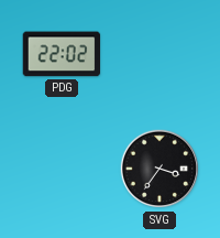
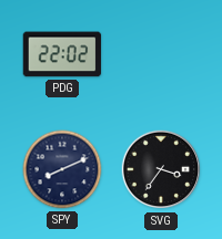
SPY: none -> 8:11
